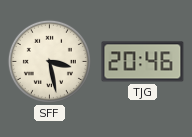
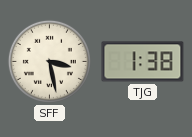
TJG: 20:46 -> 1:38
